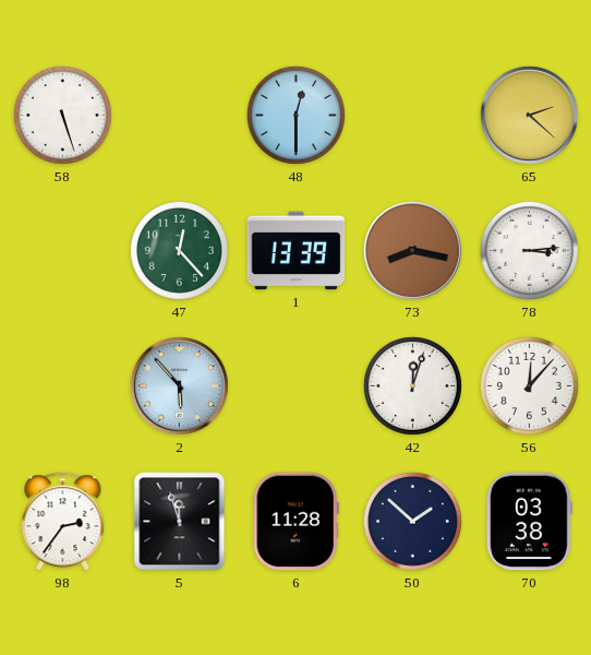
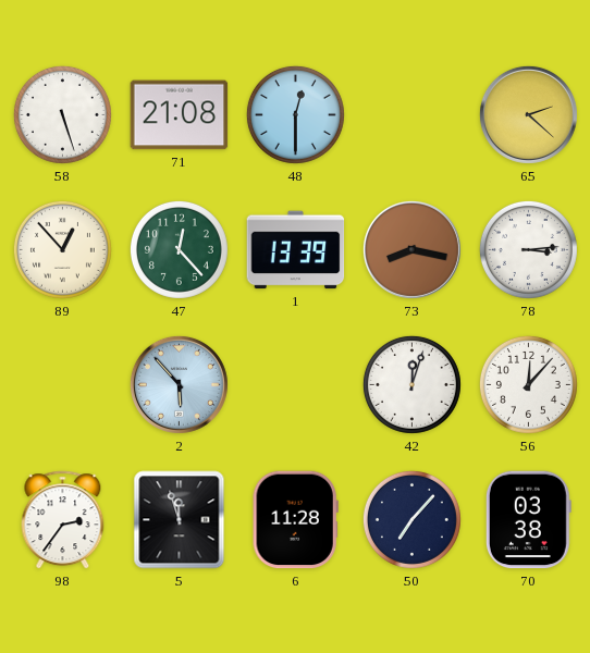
71: none -> 21:08
89: none -> 12:53
50: 1:52 -> 7:07
